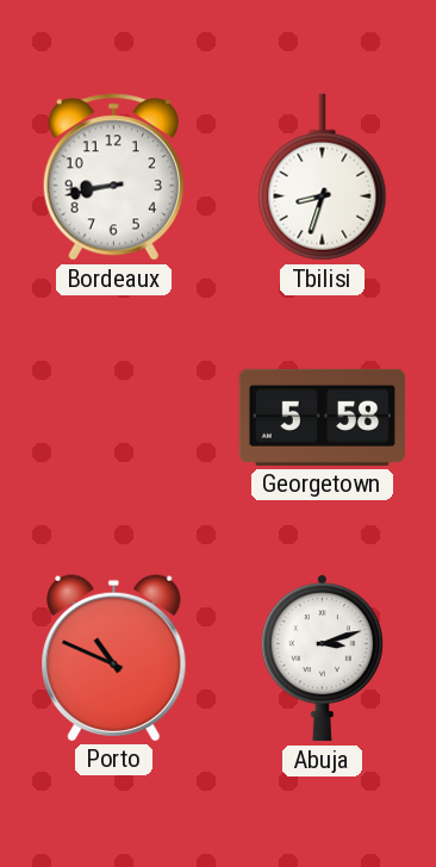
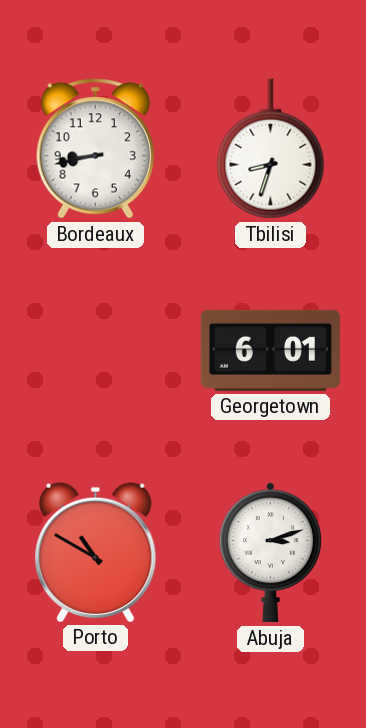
Georgetown: 5:58 -> 6:01
Porto: 10:49 -> 10:50
